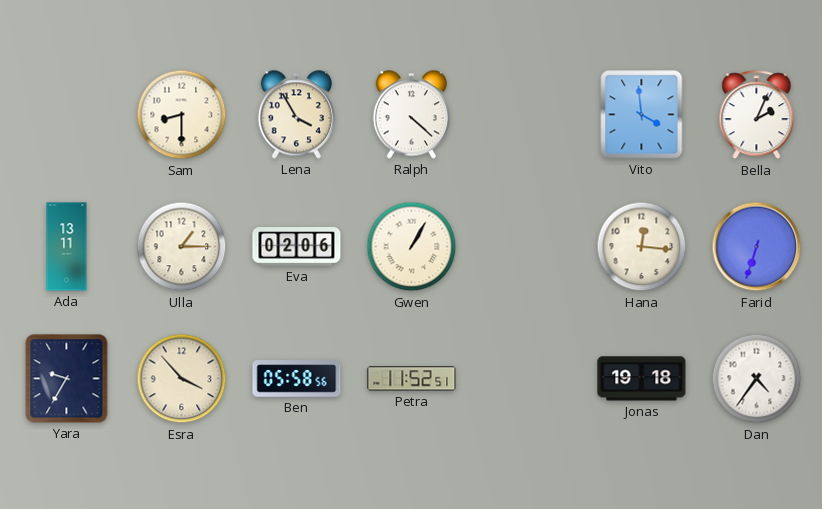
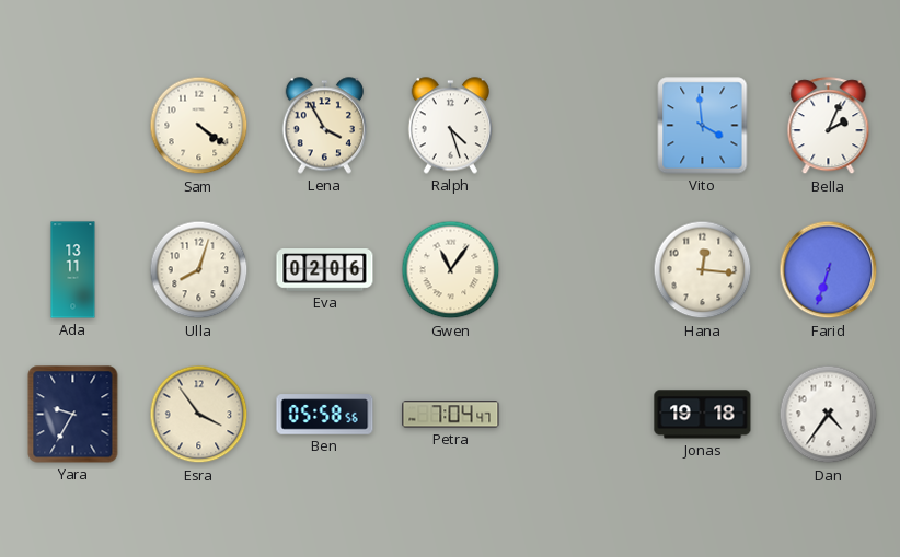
Sam: 8:30 -> 4:21
Ralph: 4:22 -> 4:27
Ulla: 1:15 -> 8:03
Gwen: 1:05 -> 11:06
Esra: 3:53 -> 3:54
Petra: 11:52 -> 7:04
